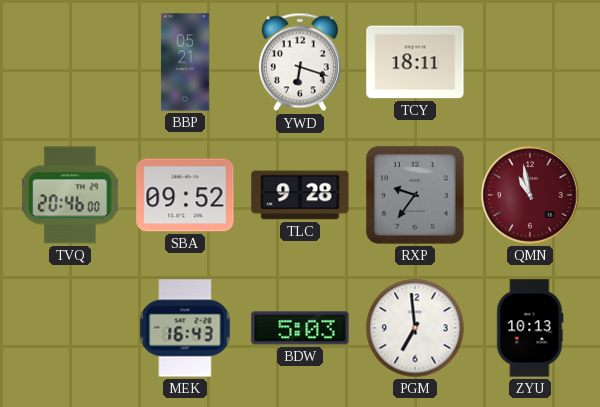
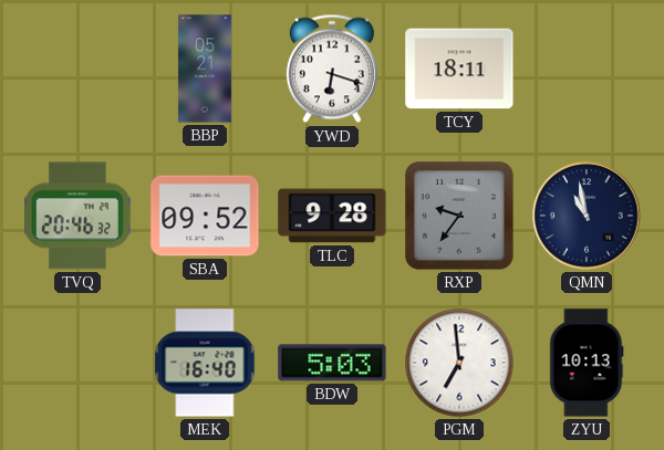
TVQ: 20:46:00 -> 20:46:32
QMN dial: burgundy -> navy
MEK: 16:43 -> 16:40
